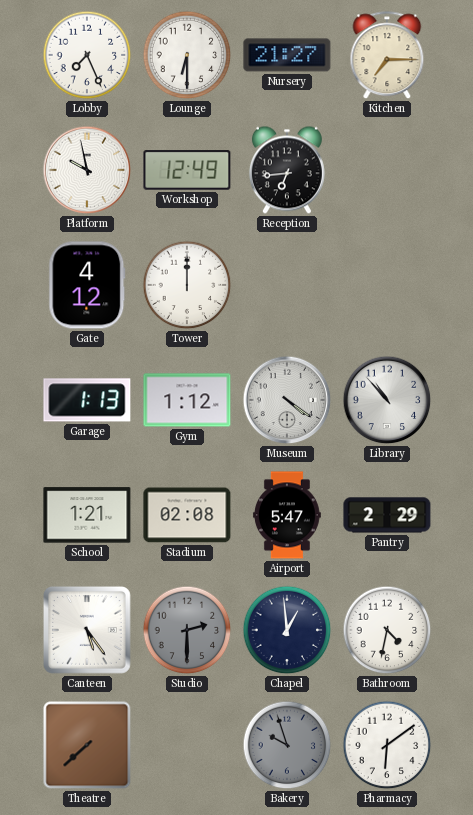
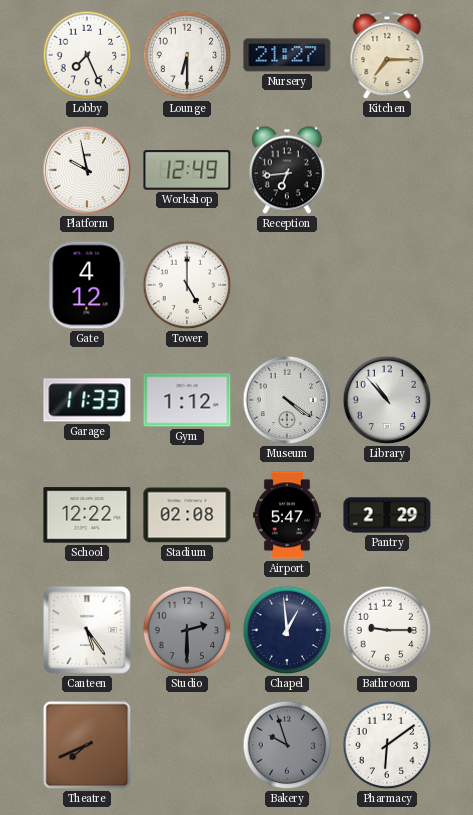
Tower: 12:00 -> 5:00
Garage: 1:13 -> 11:33
School: 1:21 -> 12:22
Bathroom: 4:32 -> 9:15
Theatre: 7:38 -> 7:41
